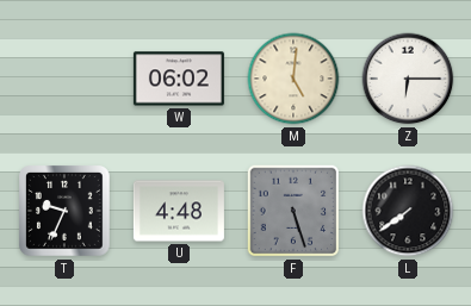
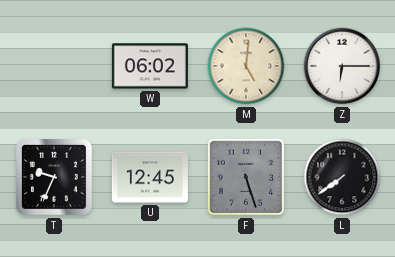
U: 4:48 -> 12:45
